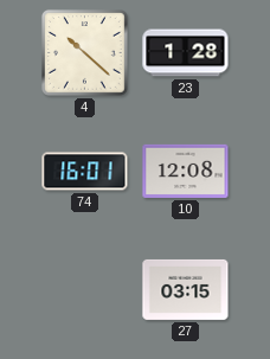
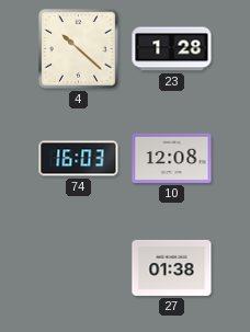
74: 16:01 -> 16:03
27: 03:15 -> 01:38
